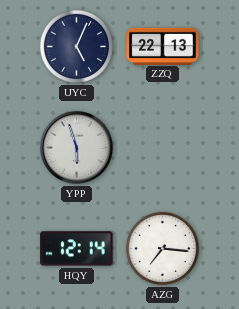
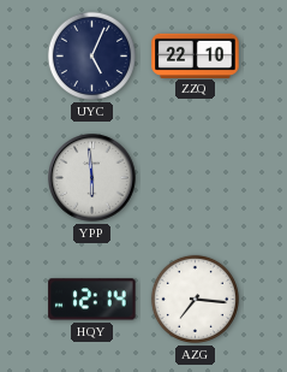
ZZQ: 22:13 -> 22:10
YPP: 5:57 -> 5:59
